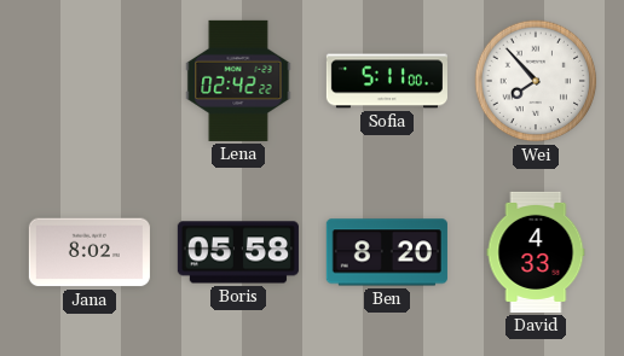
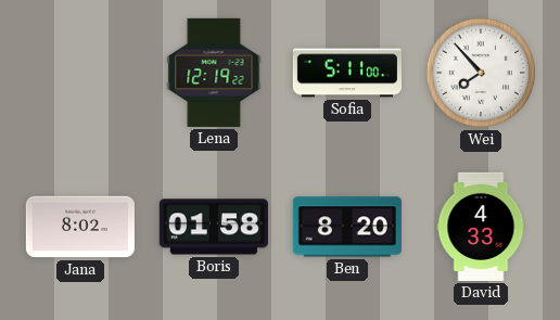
Lena: 02:42 -> 12:19
Boris: 05:58 -> 01:58
